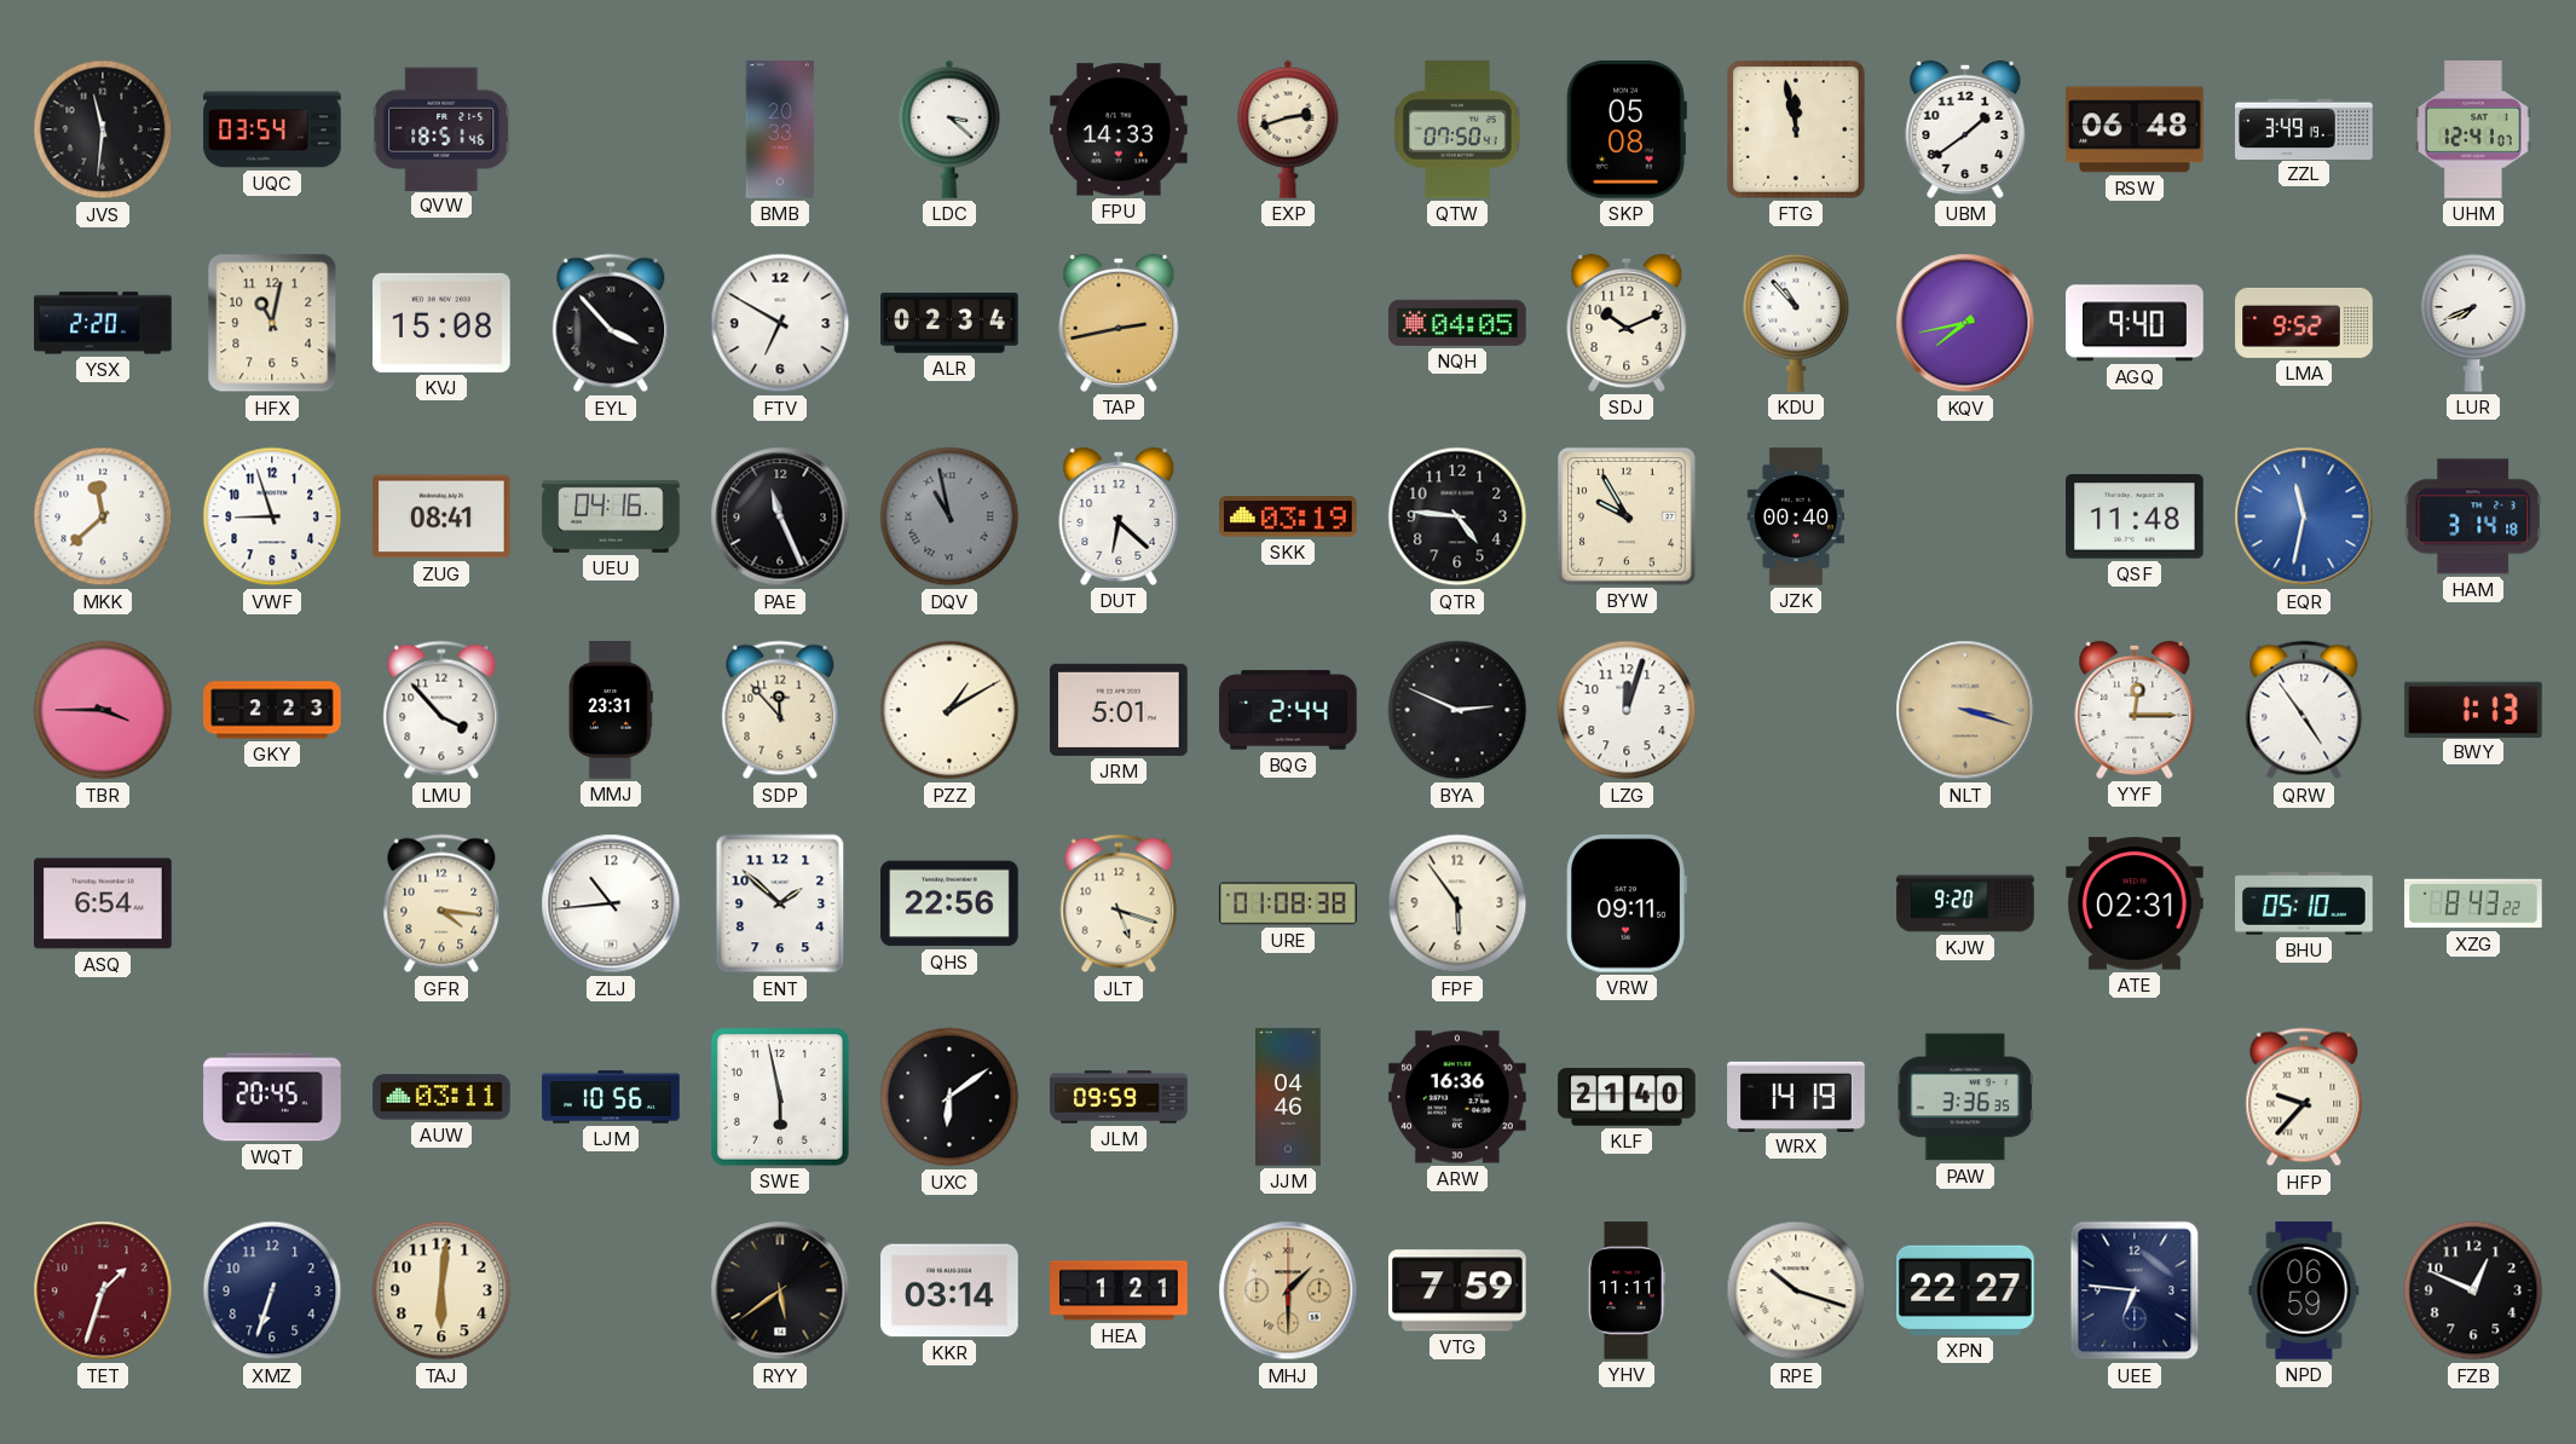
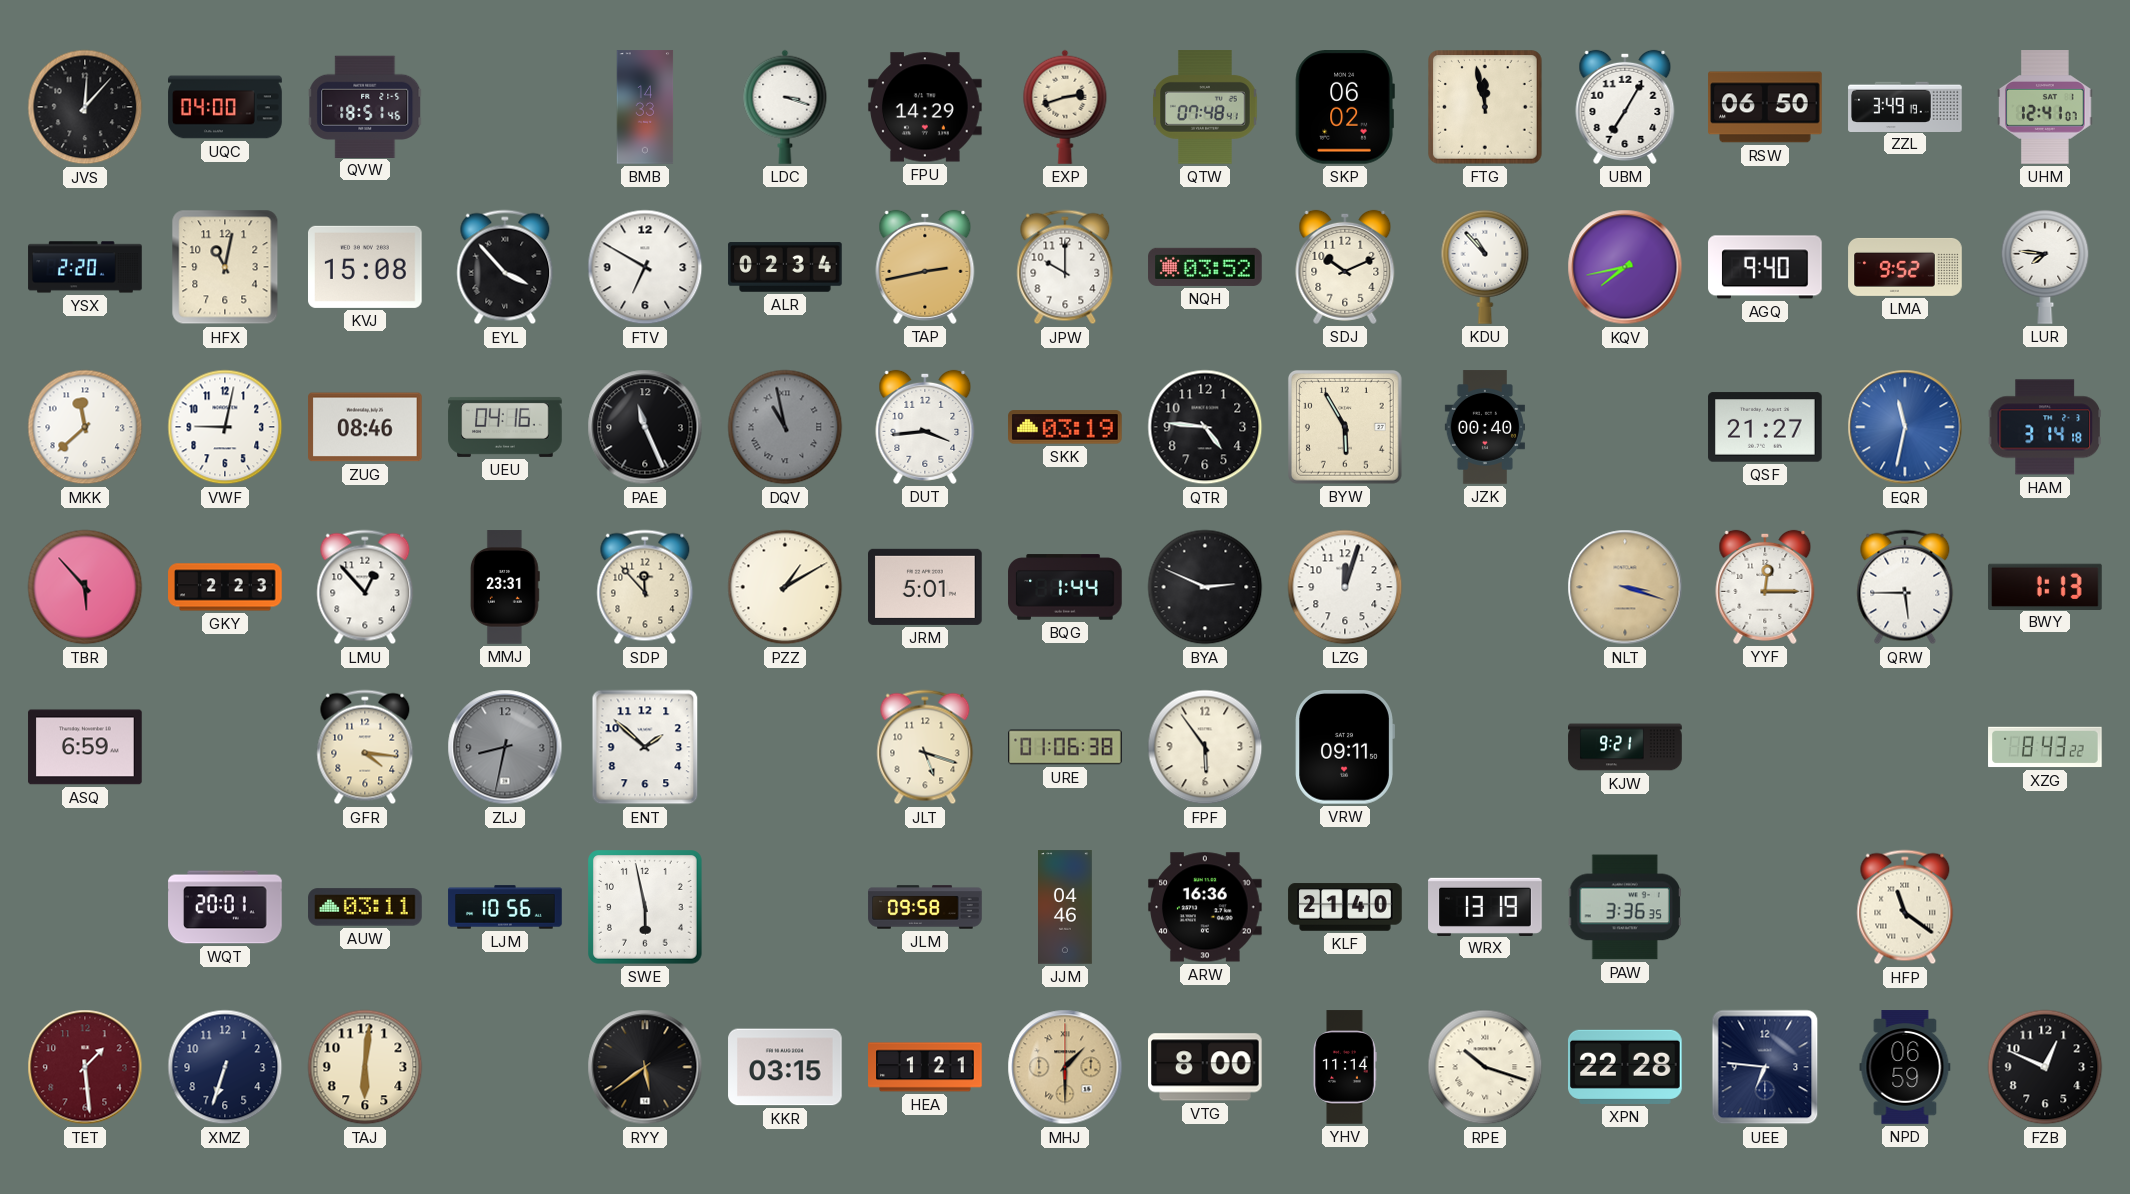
JVS: 11:31 -> 12:07
UQC: 03:54 -> 04:00
BMB: 20:33 -> 14:33
LDC: 3:22 -> 3:18
FPU: 14:33 -> 14:29
QTW: 07:50 -> 07:48
SKP: 05:08 -> 06:02
UBM: 1:39 -> 7:05
RSW: 06:48 -> 06:50
JPW: none -> 10:00
NQH: 04:05 -> 03:52
LUR: 7:41 -> 7:46
VWF: 8:57 -> 9:02
ZUG: 08:41 -> 08:46
DUT: 6:22 -> 3:44
BYW: 9:55 -> 5:55
QSF: 11:48 -> 21:27
TBR: 3:45 -> 5:53
LMU: 3:53 -> 12:53
BQG: 2:44 -> 1:44
QRW: 4:54 -> 5:45
ASQ: 6:54 -> 6:59
ZLJ: 10:44 -> 8:32
ZLJ dial: white -> grey
QHS: 22:56 -> none
URE: 01:08 -> 01:06
KJW: 9:20 -> 9:21
ATE: 02:31 -> none
BHU: 05:10 -> none
WQT: 20:45 -> 20:01
UXC: 6:09 -> none
JLM: 09:59 -> 09:58
WRX: 14:19 -> 13:19
HFP: 9:37 -> 11:21
TET: 1:33 -> 1:29
KKR: 03:14 -> 03:15
VTG: 7:59 -> 8:00
YHV: 11:11 -> 11:14
XPN: 22:27 -> 22:28
